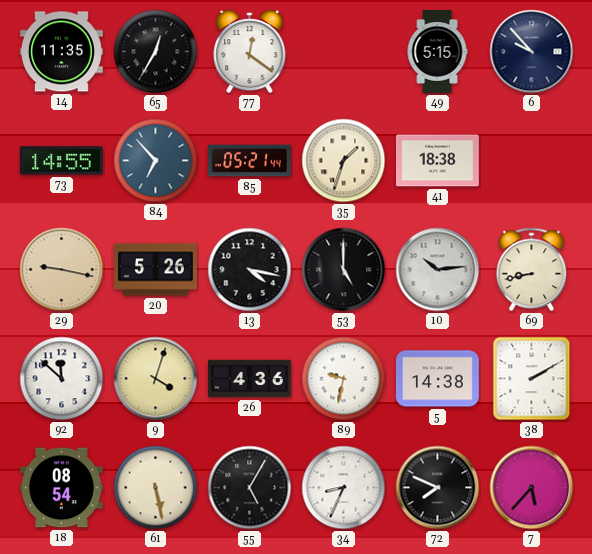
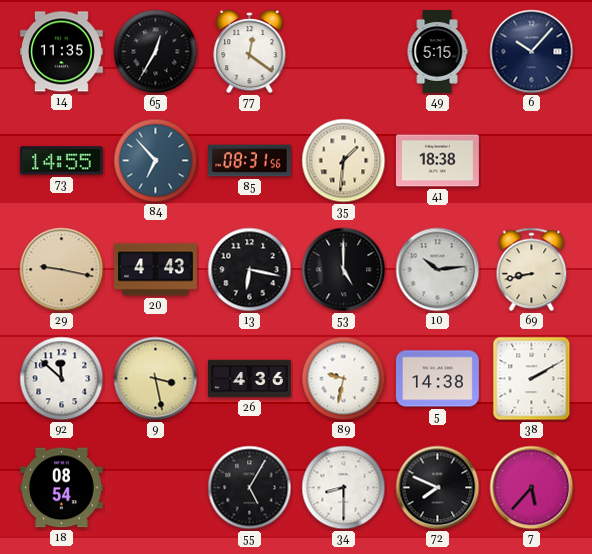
6: 9:53 -> 10:07
85: 05:21 -> 08:31
35: 1:33 -> 1:31
20: 5:26 -> 4:43
13: 4:17 -> 6:17
9: 4:03 -> 3:28
61: 5:28 -> none
34: 8:34 -> 8:30
